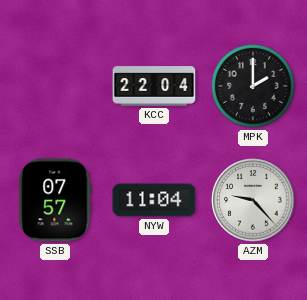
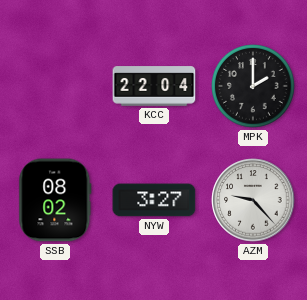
SSB: 07:57 -> 08:02
NYW: 11:04 -> 3:27
